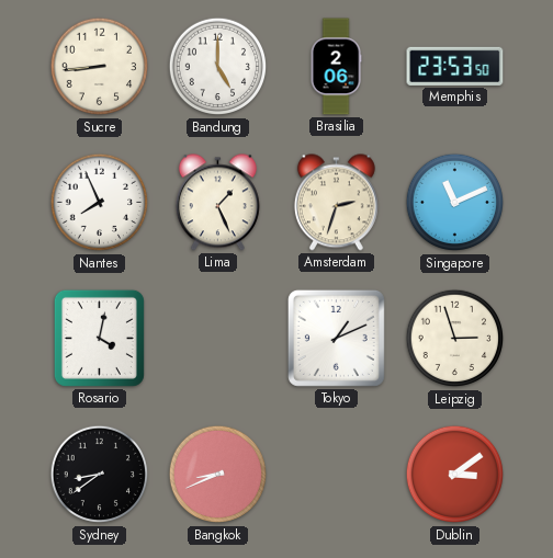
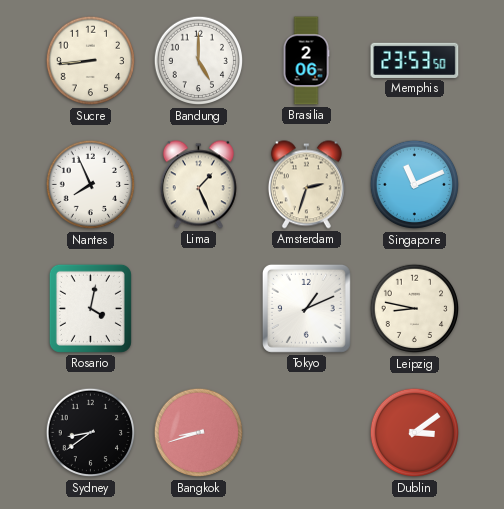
Leipzig: 2:57 -> 8:47
Bangkok: 8:41 -> 8:42
